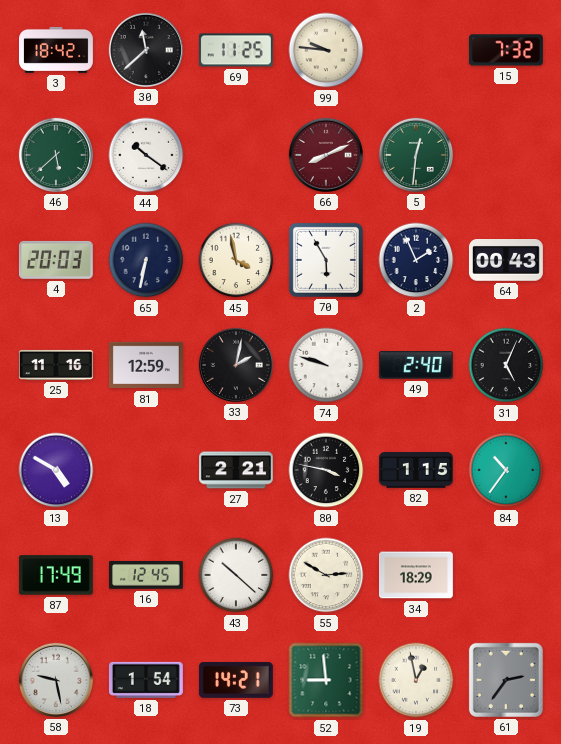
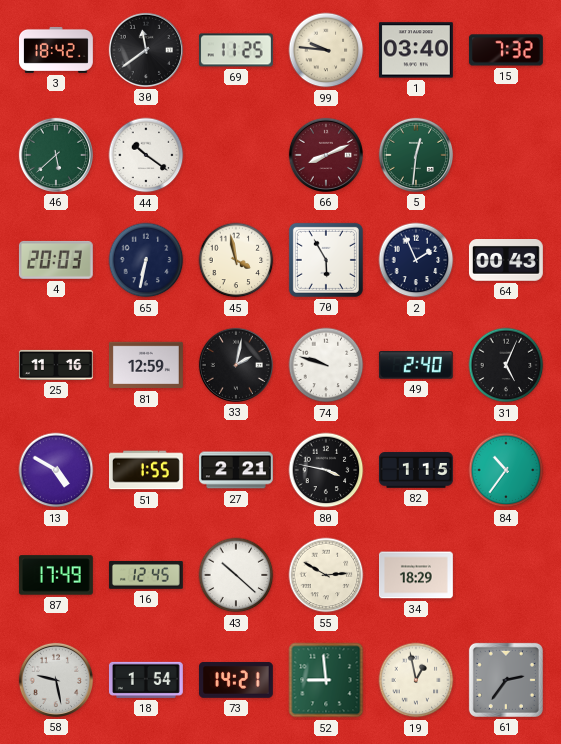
30: 11:38 -> 11:39
1: none -> 03:40
51: none -> 1:55
